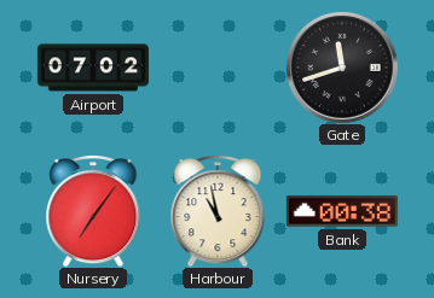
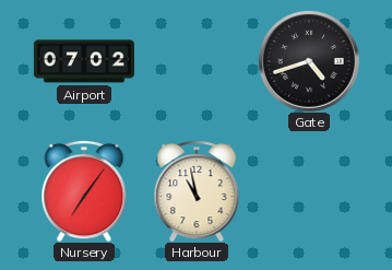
Gate: 11:42 -> 4:42
Bank: 00:38 -> none
